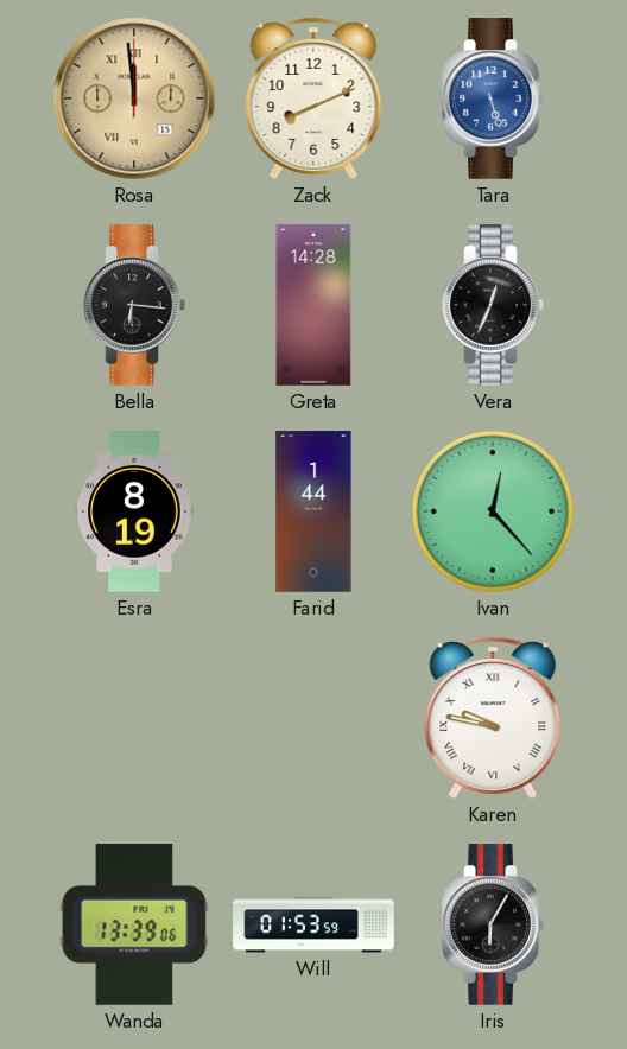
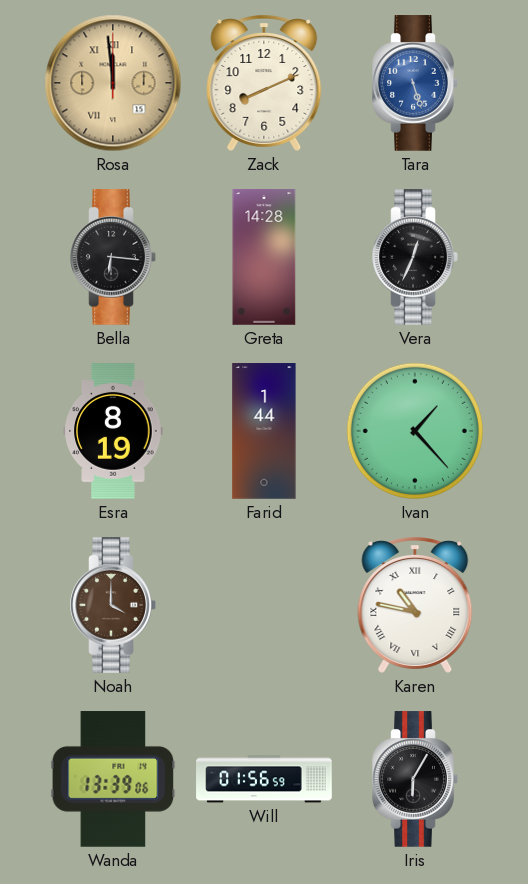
Ivan: 12:23 -> 1:23
Noah: none -> 4:00
Karen: 9:47 -> 10:47
Will: 01:53 -> 01:56
